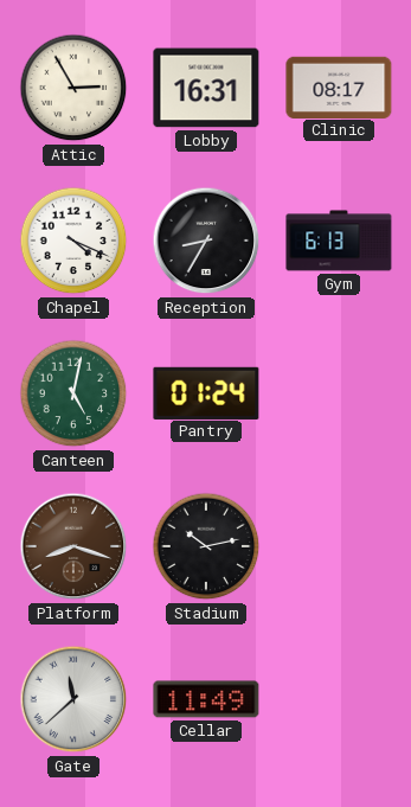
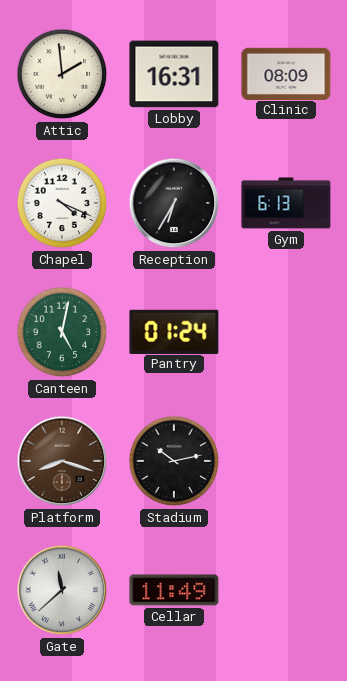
Attic: 2:55 -> 1:59
Clinic: 08:17 -> 08:09
Reception: 8:35 -> 6:35
